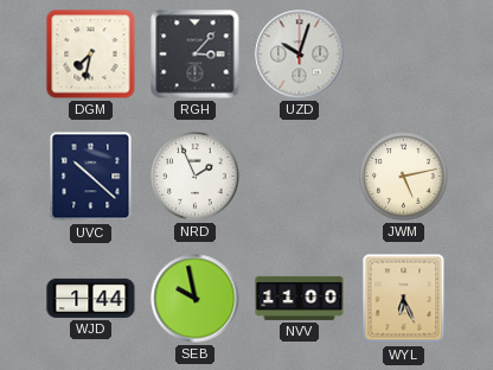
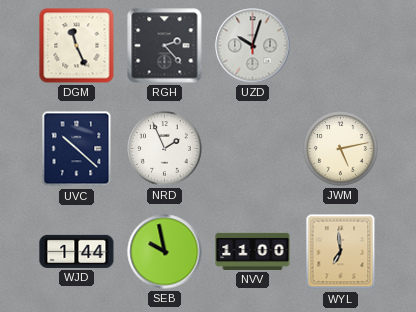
DGM: 7:32 -> 11:26
RGH: 3:07 -> 2:23
WYL: 6:26 -> 6:59
